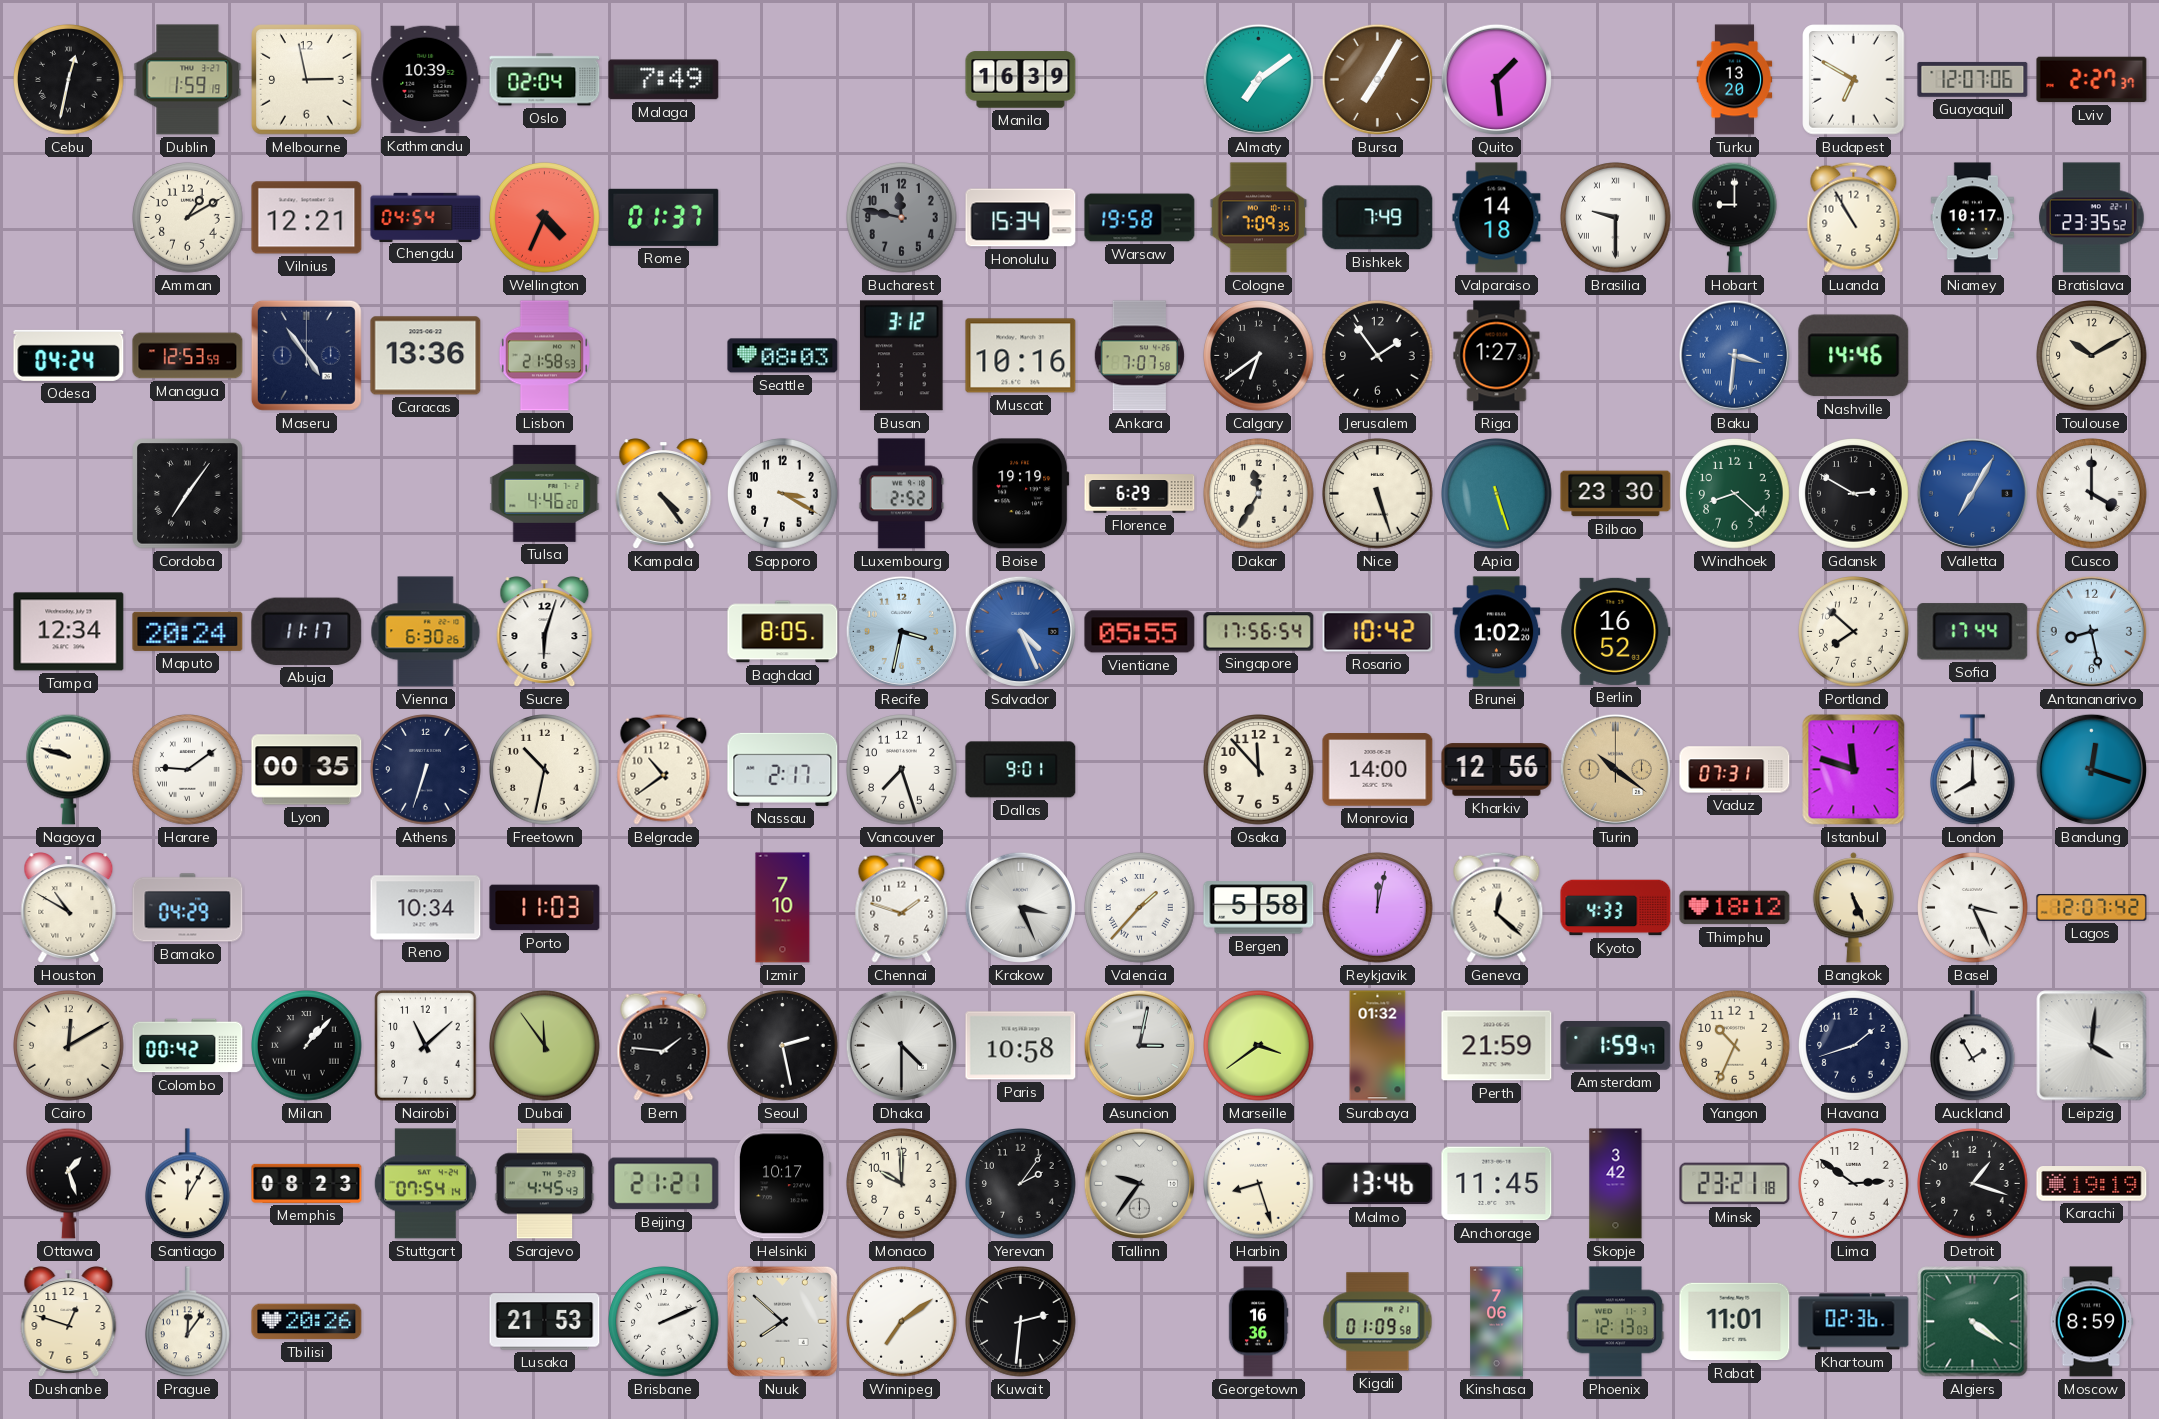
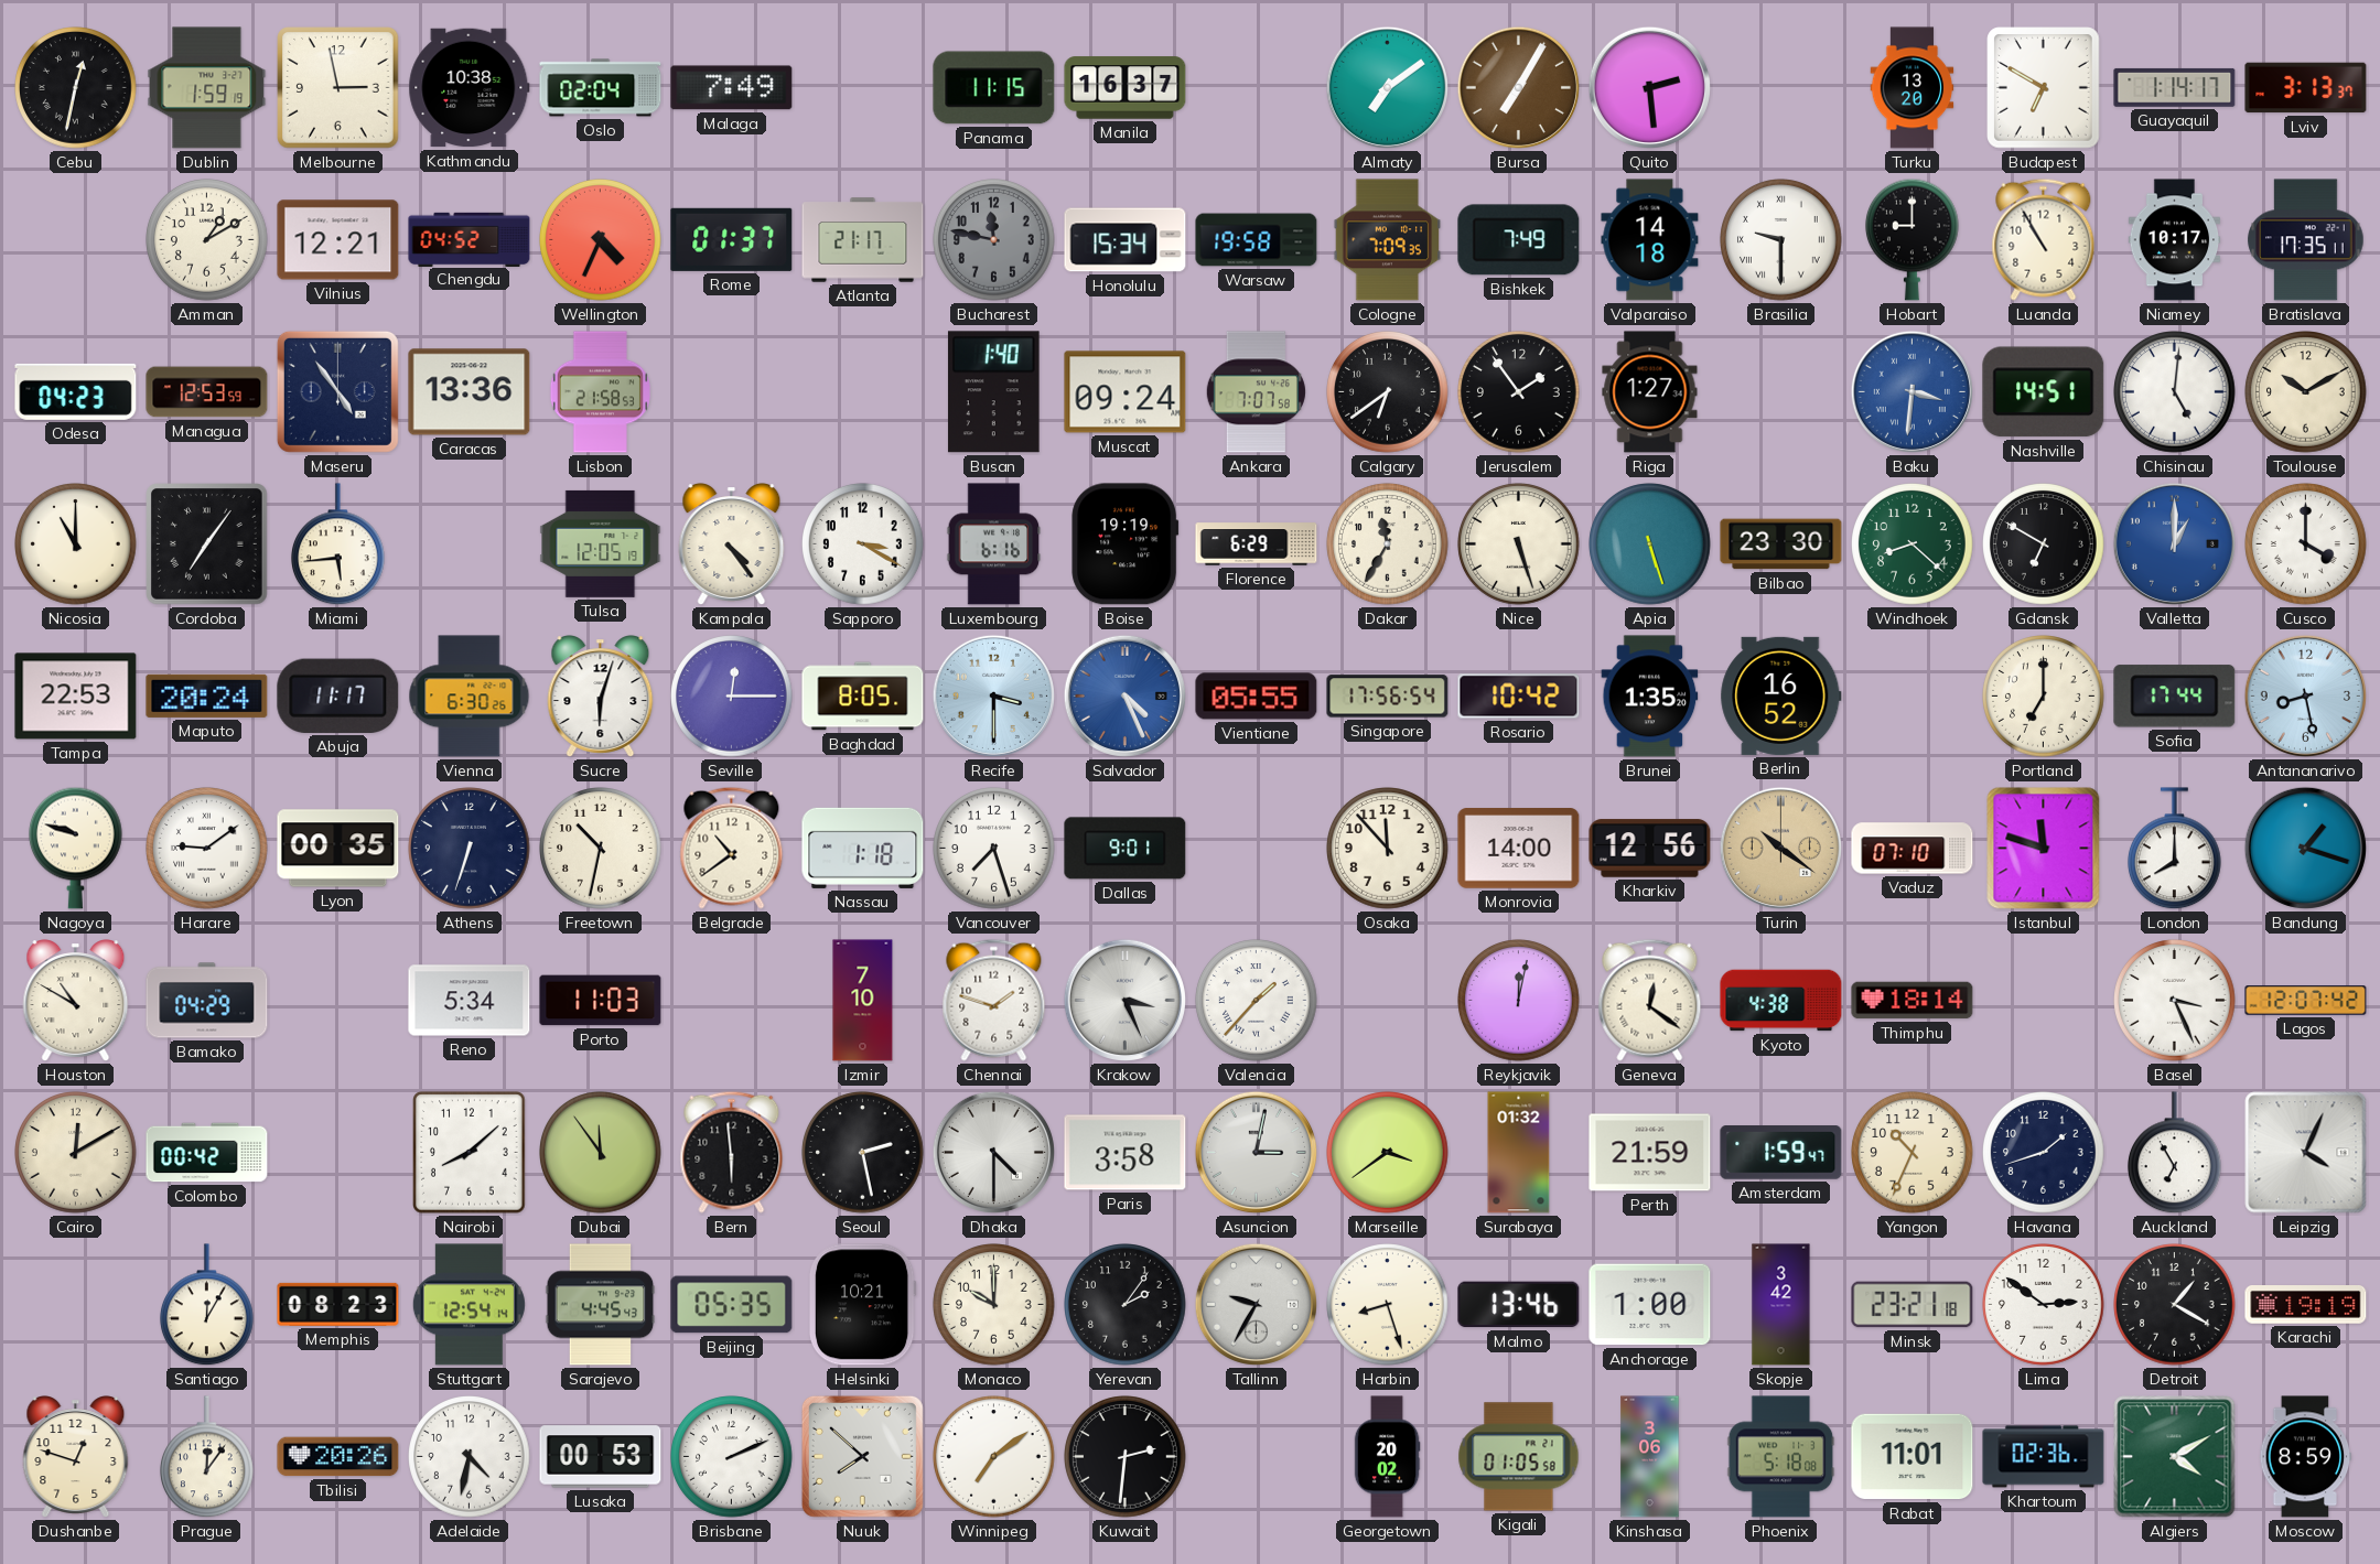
Kathmandu: 10:39 -> 10:38
Panama: none -> 11:15
Manila: 16:39 -> 16:37
Quito: 1:29 -> 2:29
Guayaquil: 12:07 -> 1:14
Lviv: 2:27 -> 3:13
Chengdu: 04:54 -> 04:52
Atlanta: none -> 21:17
Bratislava: 23:35 -> 17:35
Odesa: 04:24 -> 04:23
Seattle: 08:03 -> none
Busan: 3:12 -> 1:40
Muscat: 10:16 -> 09:24
Nashville: 14:46 -> 14:51
Chisinau: none -> 5:01
Nicosia: none -> 11:00
Miami: none -> 5:44
Tulsa: 4:46 -> 12:05
Luxembourg: 2:52 -> 6:16
Gdansk: 2:50 -> 6:50
Valletta: 7:05 -> 1:00
Tampa: 12:34 -> 22:53
Seville: none -> 12:15
Recife: 3:32 -> 3:30
Brunei: 1:02 -> 1:35
Portland: 7:52 -> 7:00
Nassau: 2:17 -> 1:18
Vaduz: 07:31 -> 07:10
Bandung: 12:18 -> 1:18
Reno: 10:34 -> 5:34
Bergen: 5:58 -> none
Geneva: 12:22 -> 12:21
Kyoto: 4:33 -> 4:38
Thimphu: 18:12 -> 18:14
Bangkok: 5:26 -> none
Milan: 1:07 -> none
Nairobi: 11:08 -> 8:08
Bern: 1:46 -> 5:59
Paris: 10:58 -> 3:58
Auckland: 1:55 -> 6:55
Leipzig: 4:01 -> 4:04
Ottawa: 1:27 -> none
Stuttgart: 07:54 -> 12:54
Beijing: 21:21 -> 05:35
Helsinki: 10:17 -> 10:21
Tallinn: 9:36 -> 9:35
Anchorage: 11:45 -> 1:00
Detroit: 1:18 -> 1:20
Adelaide: none -> 4:32
Lusaka: 21:53 -> 00:53
Georgetown: 16:36 -> 20:02
Kigali: 01:09 -> 01:05
Kinshasa: 7:06 -> 3:06
Phoenix: 12:13 -> 5:18
Algiers: 4:21 -> 4:10
